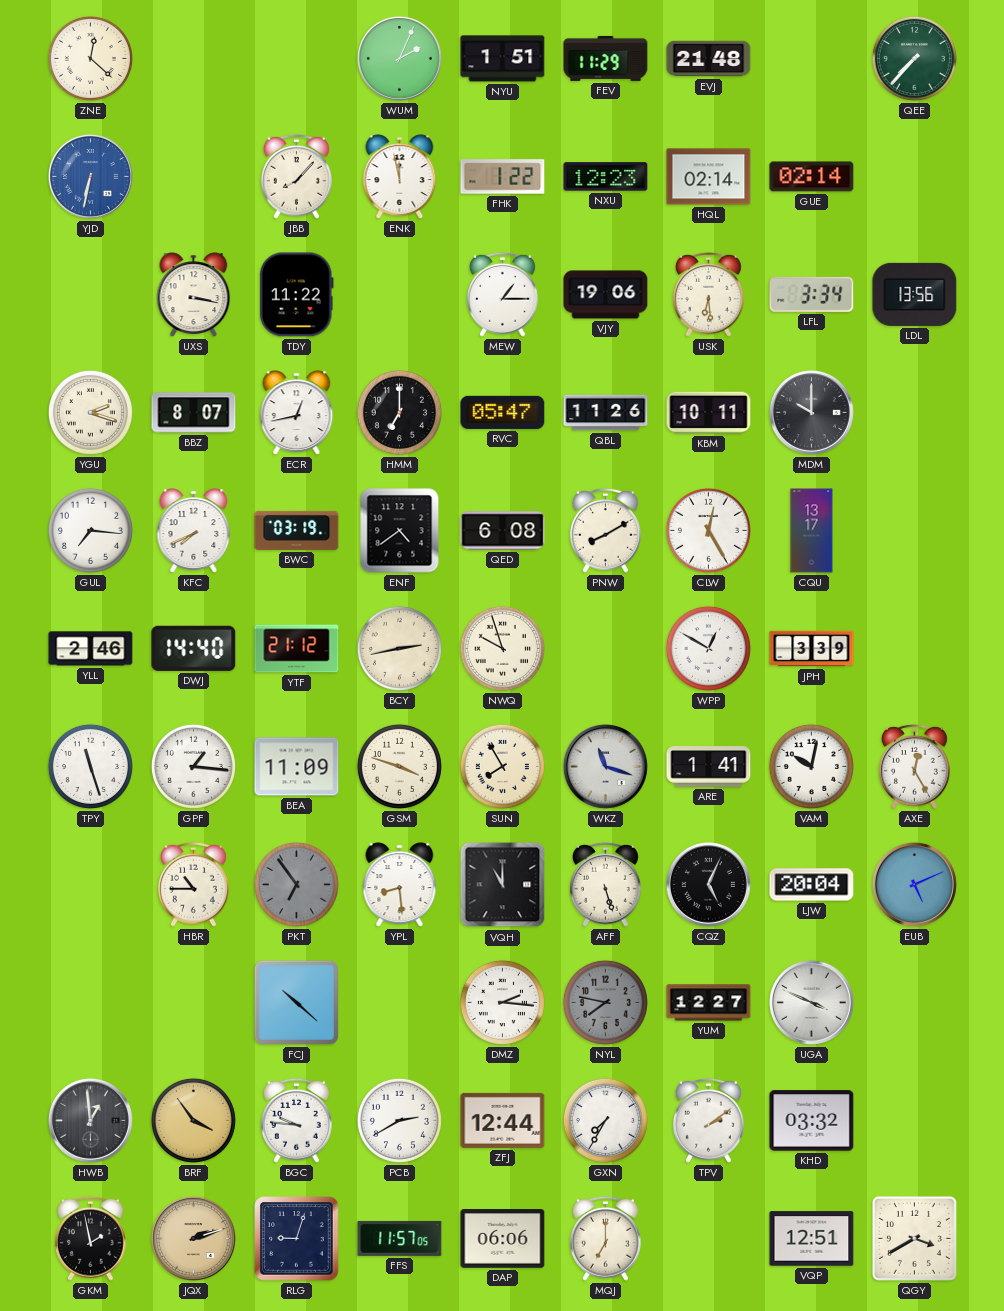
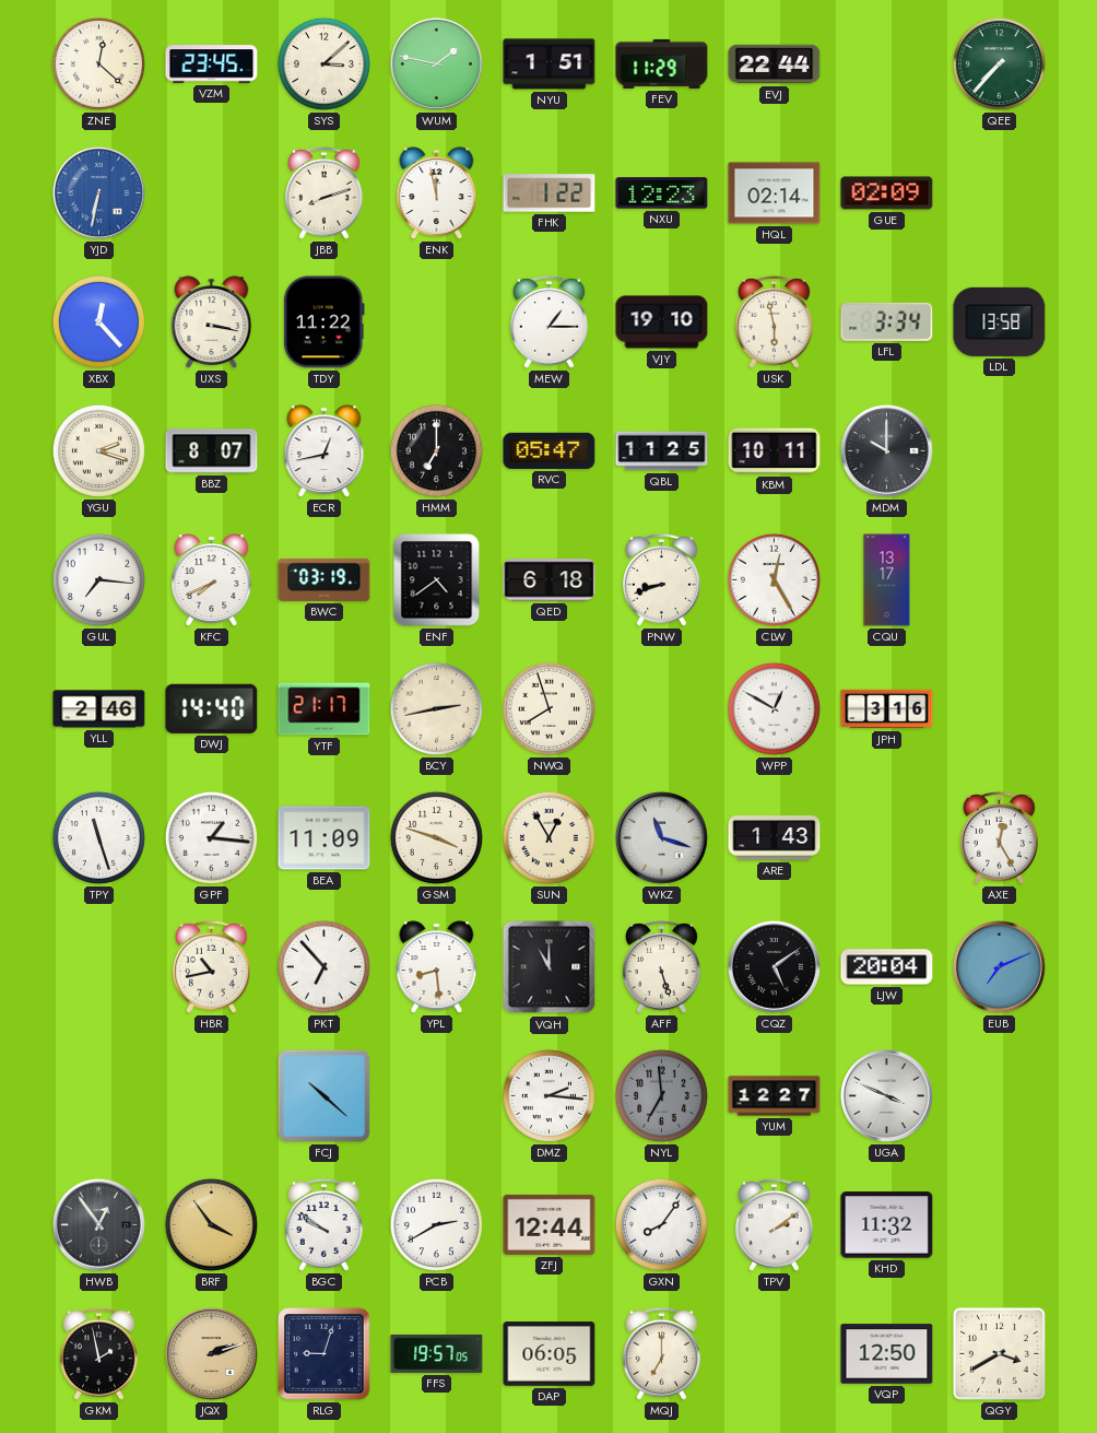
VZM: none -> 23:45
SYS: none -> 3:08
WUM: 2:04 -> 1:47
EVJ: 21:48 -> 22:44
JBB: 8:07 -> 8:12
GUE: 02:14 -> 02:09
XBX: none -> 12:23
VJY: 19:06 -> 19:10
USK: 6:29 -> 5:58
LDL: 13:56 -> 13:58
QBL: 11:26 -> 11:25
QED: 6:08 -> 6:18
PNW: 8:10 -> 8:42
YTF: 21:12 -> 21:17
NWQ: 9:57 -> 7:57
JPH: 3:39 -> 3:16
SUN: 7:55 -> 12:55
ARE: 1:41 -> 1:43
VAM: 10:02 -> none
HBR: 10:45 -> 10:43
PKT: 6:54 -> 6:53
PKT dial: grey -> white
CQZ: 5:04 -> 5:09
EUB: 5:11 -> 7:11
NYL: 7:47 -> 6:59
HWB: 12:59 -> 12:54
BGC: 9:46 -> 9:51
GXN: 7:35 -> 8:06
KHD: 03:32 -> 11:32
FFS: 11:57 -> 19:57
DAP: 06:06 -> 06:05
VQP: 12:51 -> 12:50
